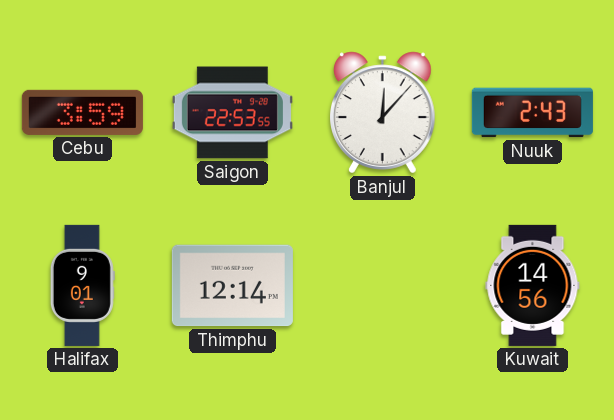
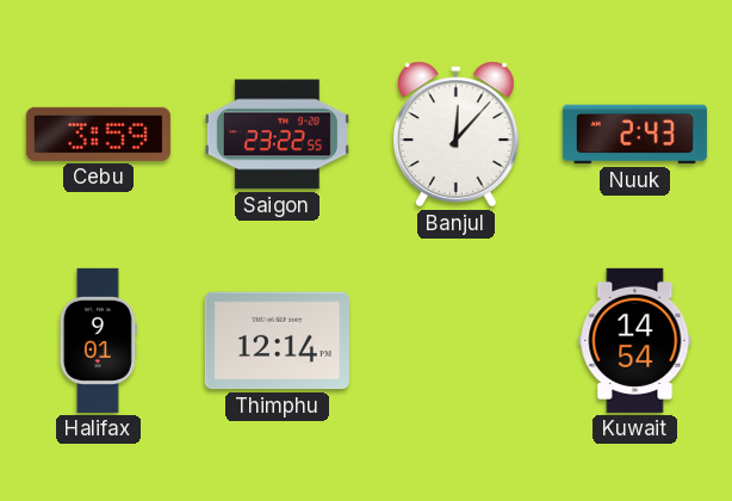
Saigon: 22:53 -> 23:22
Kuwait: 14:56 -> 14:54
